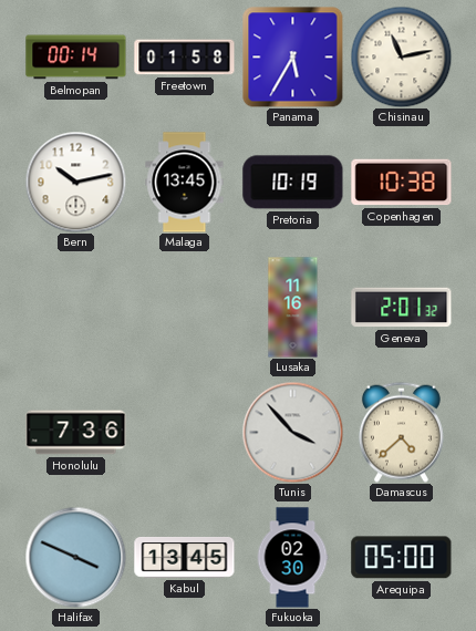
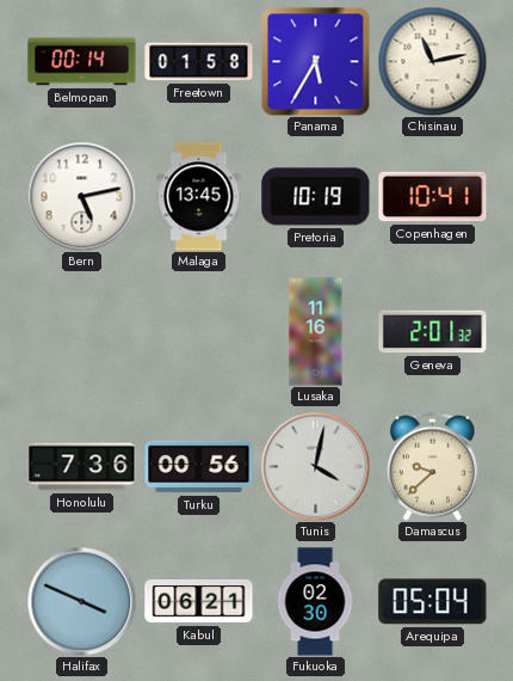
Bern: 10:13 -> 5:13
Copenhagen: 10:38 -> 10:41
Turku: none -> 00:56
Tunis: 3:53 -> 4:02
Damascus: 4:38 -> 9:38
Kabul: 13:45 -> 06:21
Arequipa: 05:00 -> 05:04
